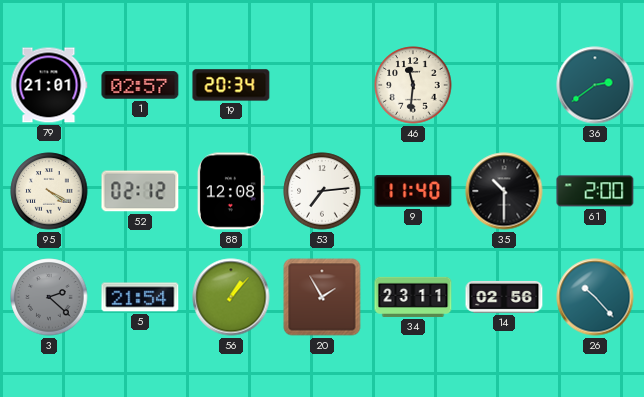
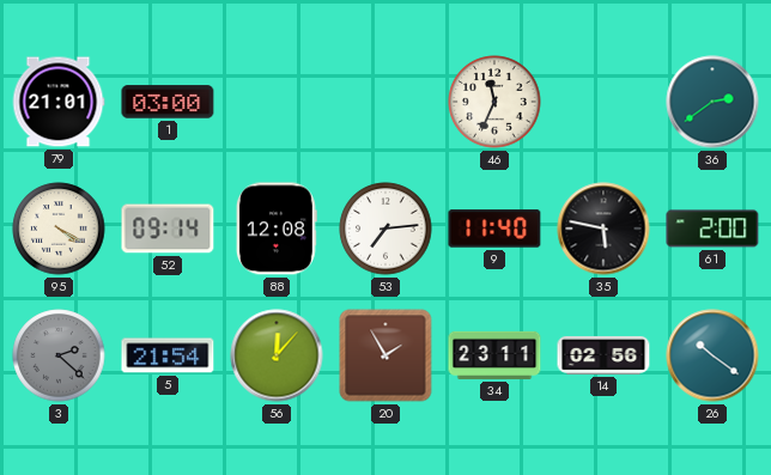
1: 02:57 -> 03:00
19: 20:34 -> none
46: 11:31 -> 11:34
52: 02:12 -> 09:14
35: 10:30 -> 5:47
56: 1:07 -> 12:07
26: 10:23 -> 10:21
